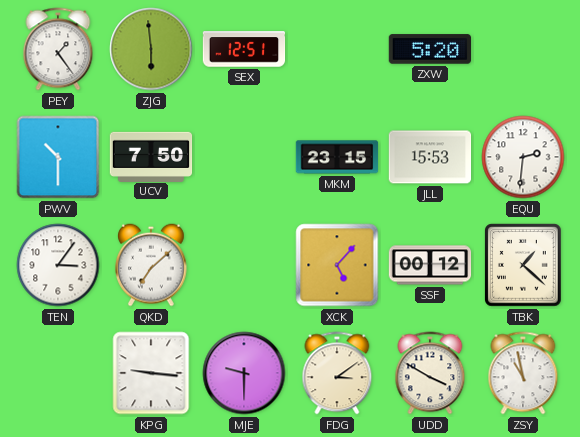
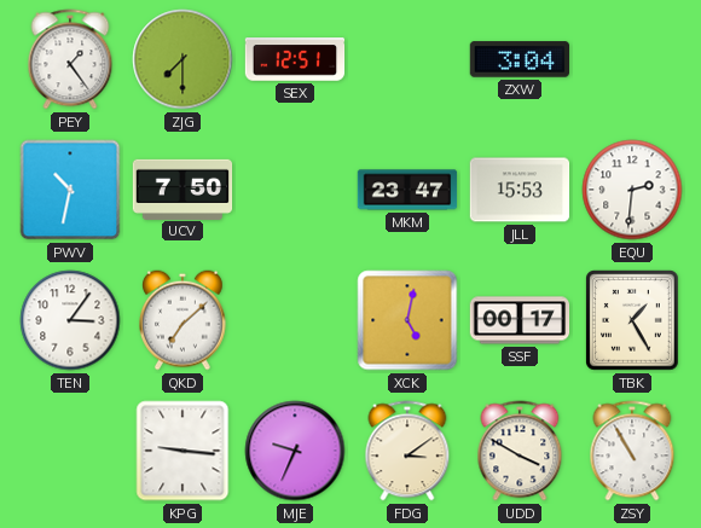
ZJG: 5:59 -> 7:30
ZXW: 5:20 -> 3:04
PWV: 10:30 -> 10:32
MKM: 23:15 -> 23:47
XCK: 5:07 -> 5:02
SSF: 00:12 -> 00:17
TBK: 1:22 -> 1:25
MJE: 9:30 -> 9:34
ZSY: 10:58 -> 10:55
